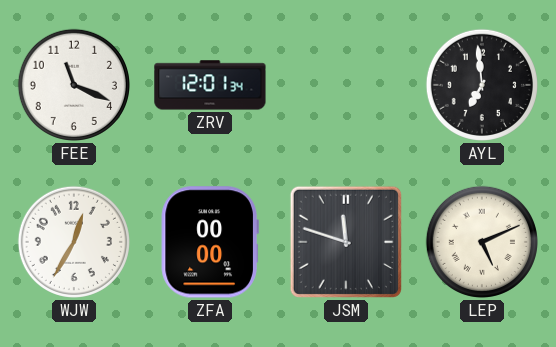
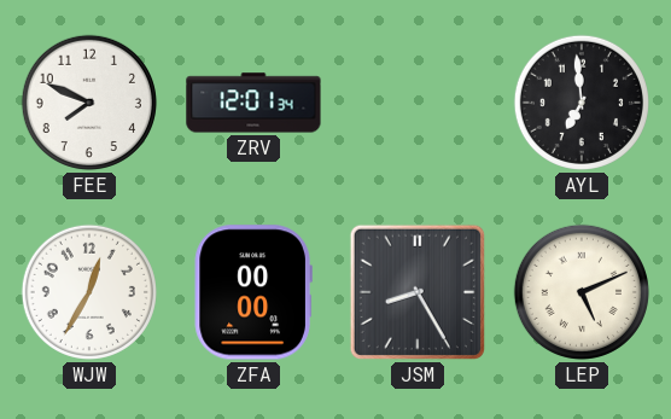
FEE: 11:19 -> 7:49
JSM: 11:48 -> 8:25
